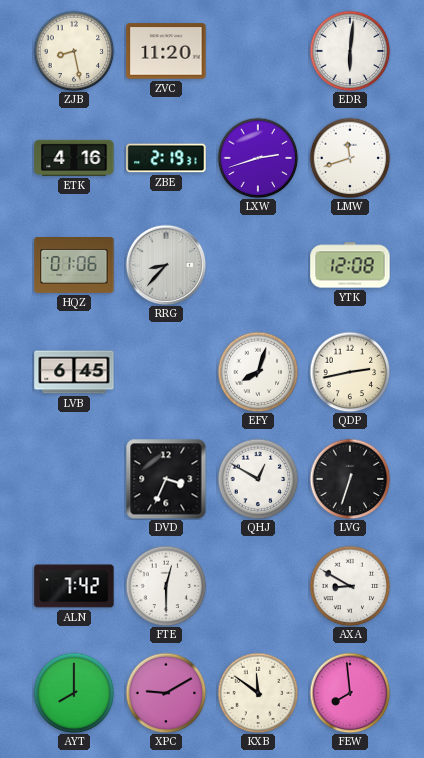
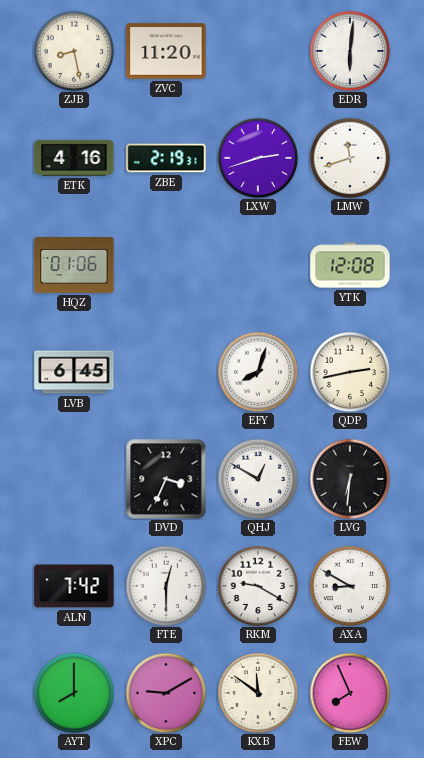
RRG: 8:37 -> none
LVG: 6:33 -> 6:31
RKM: none -> 9:20
FEW: 7:59 -> 7:56
